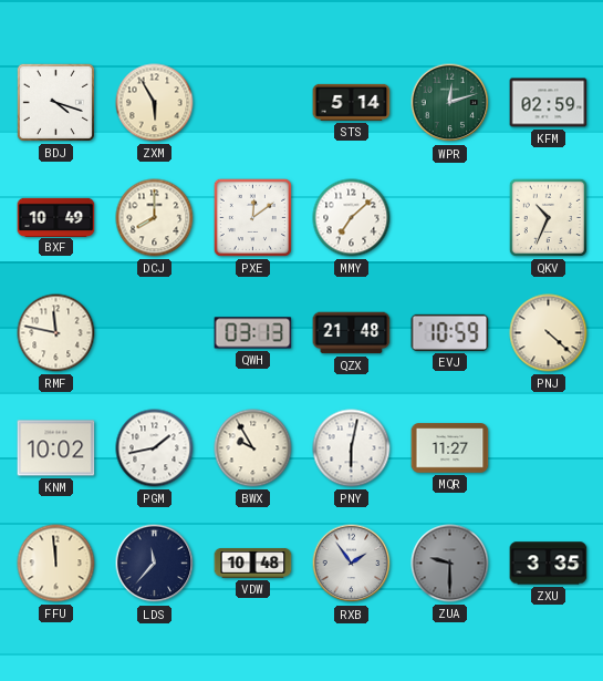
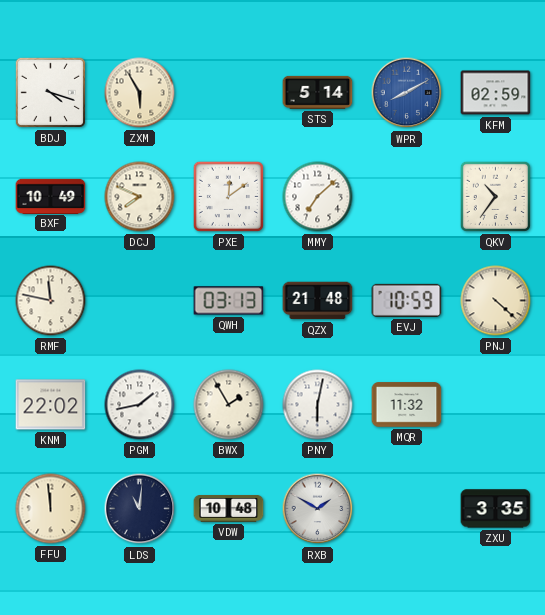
WPR: 12:12 -> 8:10
WPR dial: green -> blue
DCJ: 8:00 -> 7:49
QKV: 10:34 -> 10:36
KNM: 10:02 -> 22:02
BWX: 9:55 -> 1:55
MQR: 11:27 -> 11:32
LDS: 11:37 -> 11:01
RXB: 1:54 -> 1:50
ZUA: 9:30 -> none
